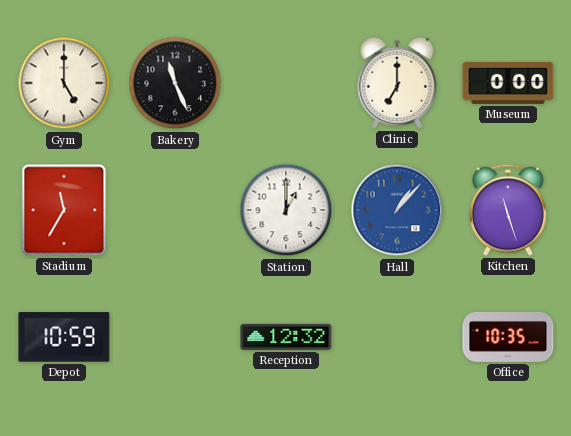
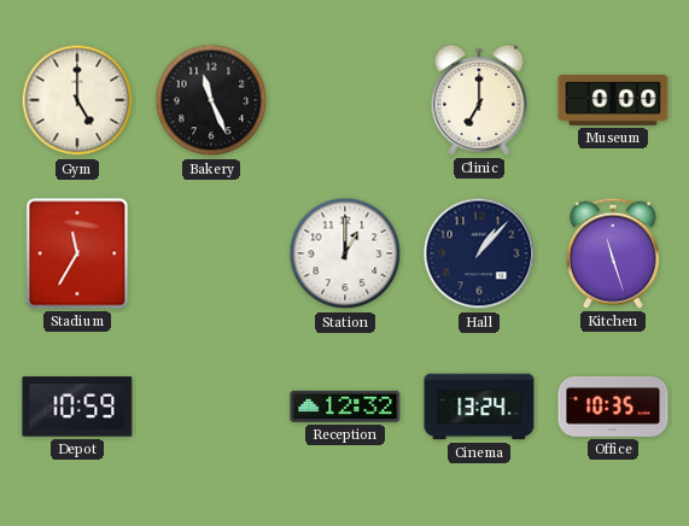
Hall dial: blue -> navy
Cinema: none -> 13:24
